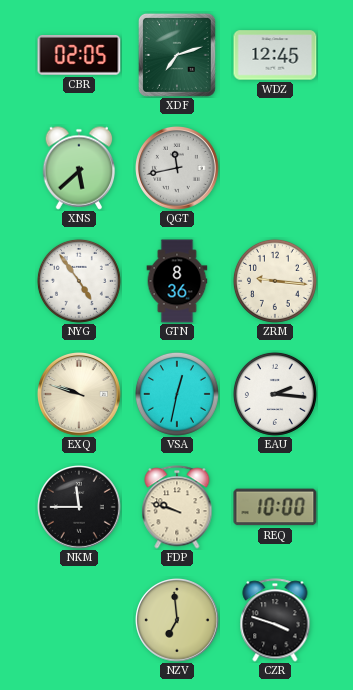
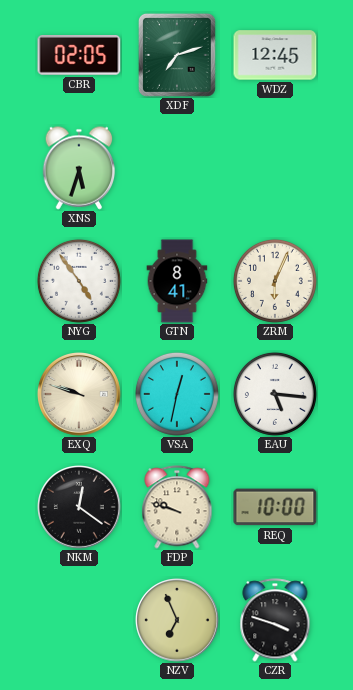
XNS: 5:38 -> 5:33
QGT: 11:43 -> none
GTN: 8:36 -> 8:41
ZRM: 9:16 -> 6:04
EAU: 2:16 -> 5:16
NKM: 11:45 -> 12:21
NZV: 6:59 -> 6:56
